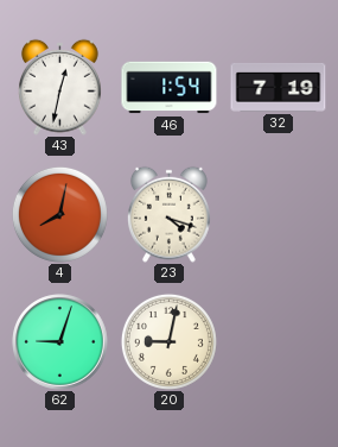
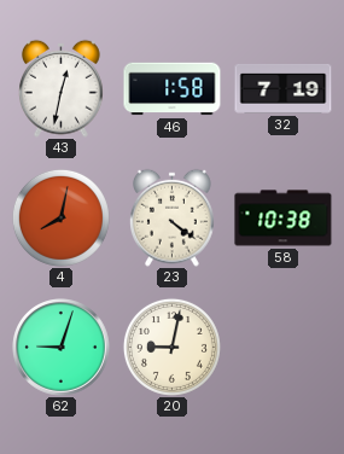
46: 1:54 -> 1:58
23: 4:18 -> 4:21
58: none -> 10:38
